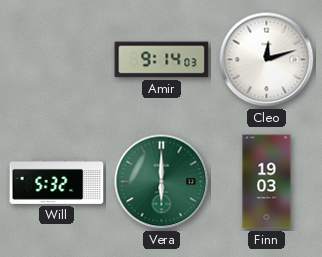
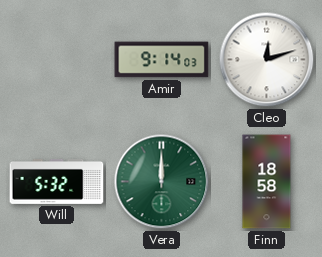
Vera: 6:00 -> 12:00
Finn: 19:03 -> 18:58
